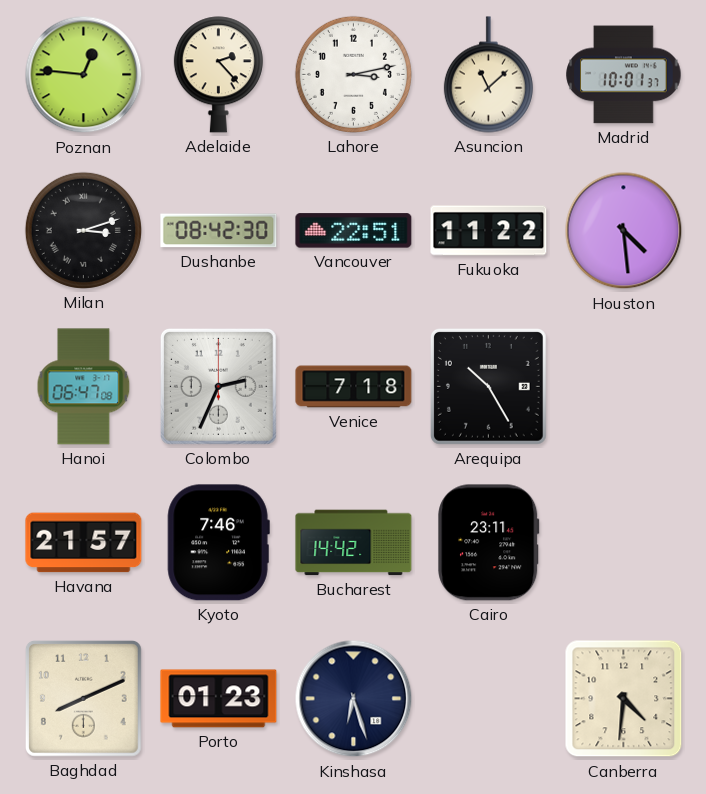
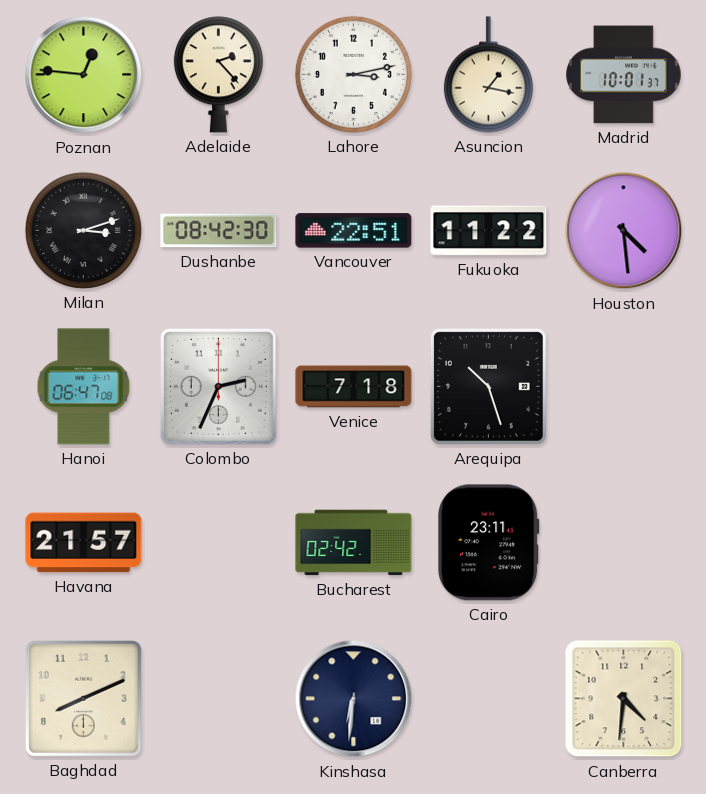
Asuncion: 11:08 -> 1:17
Arequipa: 10:25 -> 10:27
Kyoto: 7:46 -> none
Bucharest: 14:42 -> 02:42
Porto: 01:23 -> none
Kinshasa: 6:27 -> 6:31
